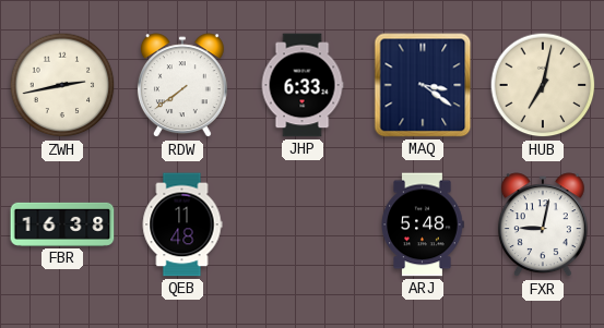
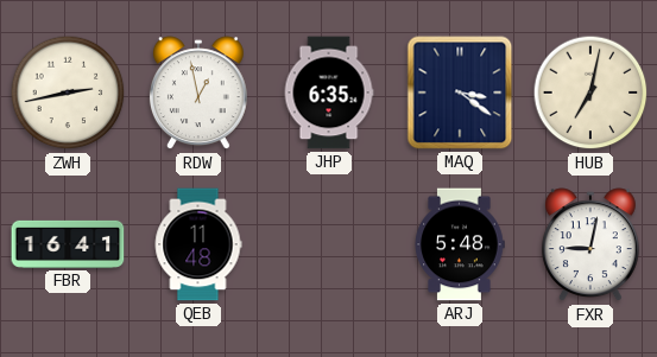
RDW: 7:39 -> 12:58
JHP: 6:33 -> 6:35
FBR: 16:38 -> 16:41
